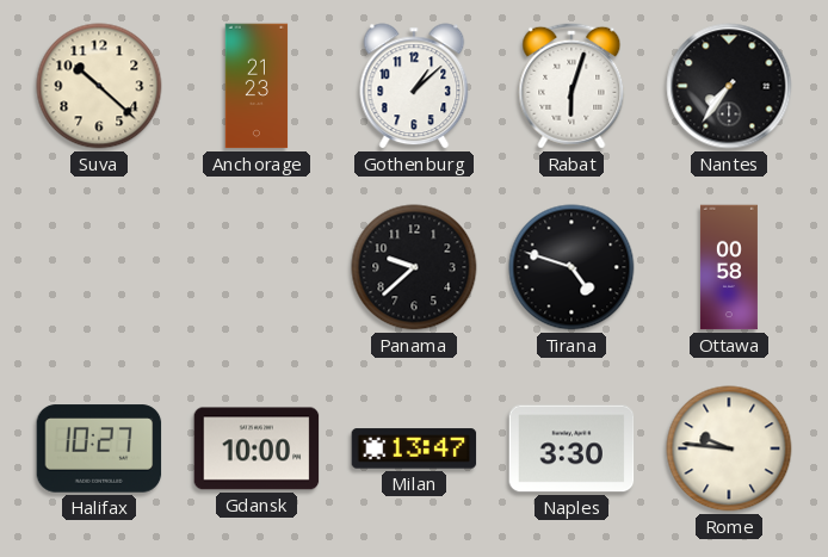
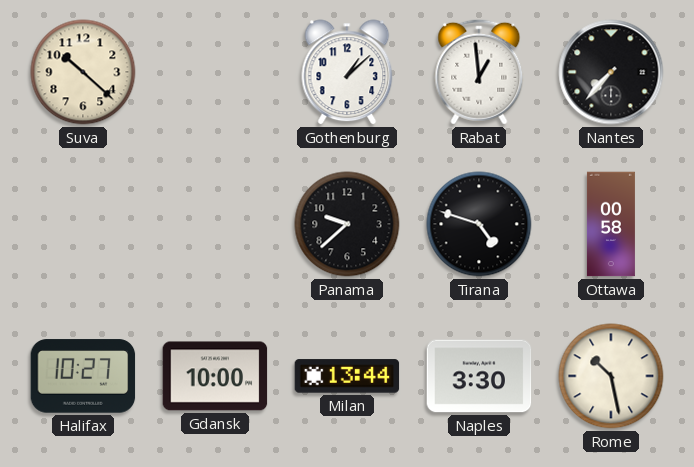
Anchorage: 21:23 -> none
Rabat: 6:03 -> 12:59
Nantes: 7:36 -> 7:37
Milan: 13:47 -> 13:44
Rome: 9:46 -> 10:28
